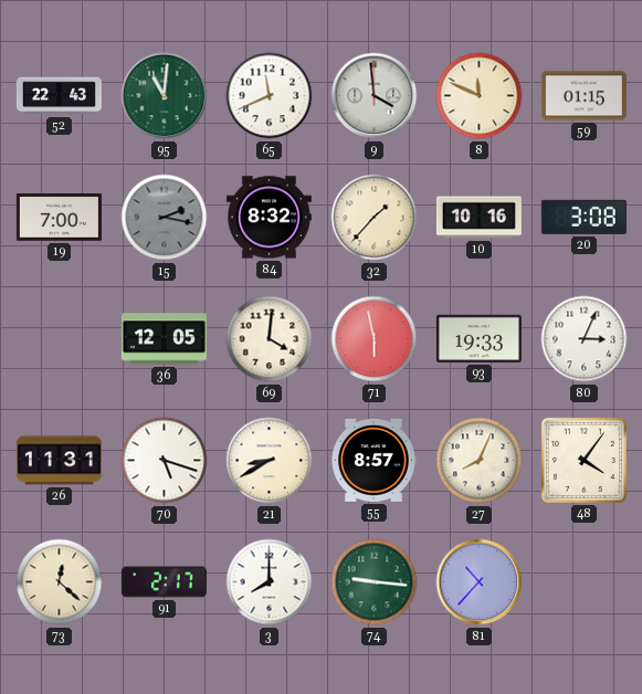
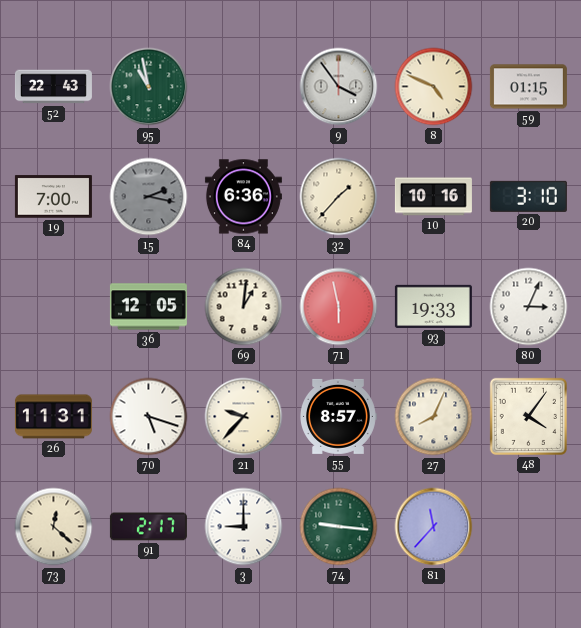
95: 11:01 -> 10:58
65: 11:41 -> none
9: 3:59 -> 3:54
8: 11:49 -> 4:49
84: 8:32 -> 6:36
20: 3:08 -> 3:10
69: 4:01 -> 1:01
21: 8:40 -> 9:37
3: 8:00 -> 9:00
81: 10:37 -> 11:37
